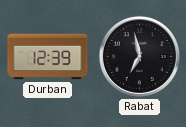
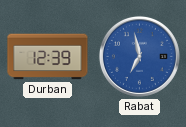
Rabat dial: black -> blue
